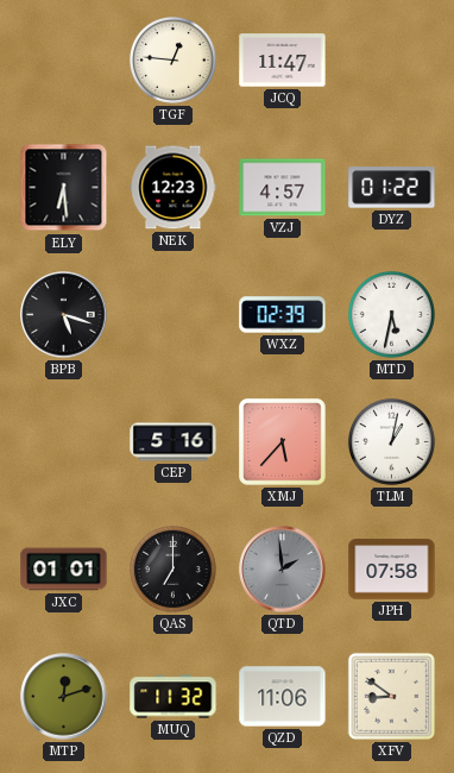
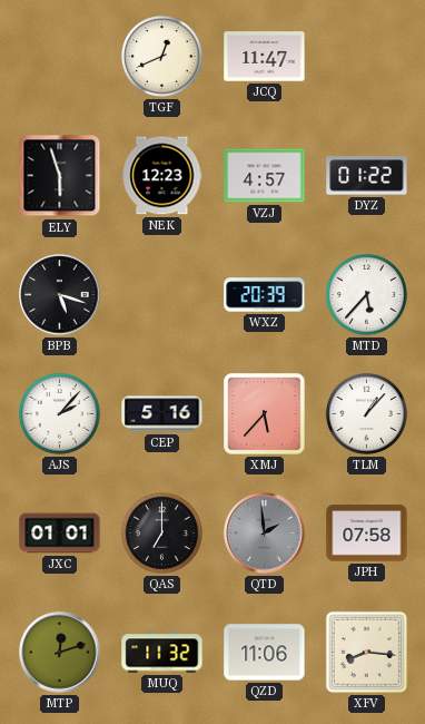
TGF: 12:46 -> 12:41
ELY: 6:29 -> 5:57
WXZ: 02:39 -> 20:39
MTD: 5:32 -> 5:37
AJS: none -> 2:07
TLM: 1:02 -> 1:07
XFV: 8:51 -> 8:16
